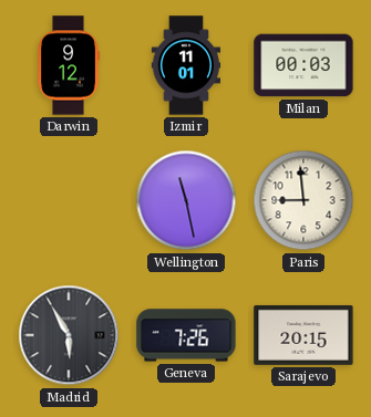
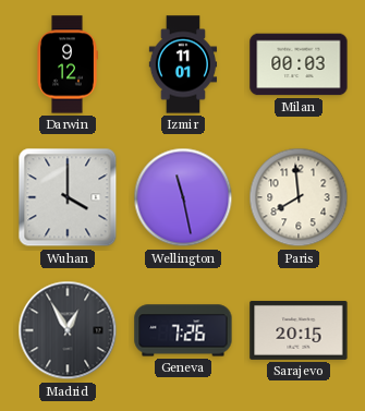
Wuhan: none -> 4:00
Paris: 8:59 -> 7:59
Madrid: 5:55 -> 12:55
